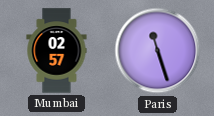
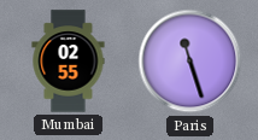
Mumbai: 02:57 -> 02:55
